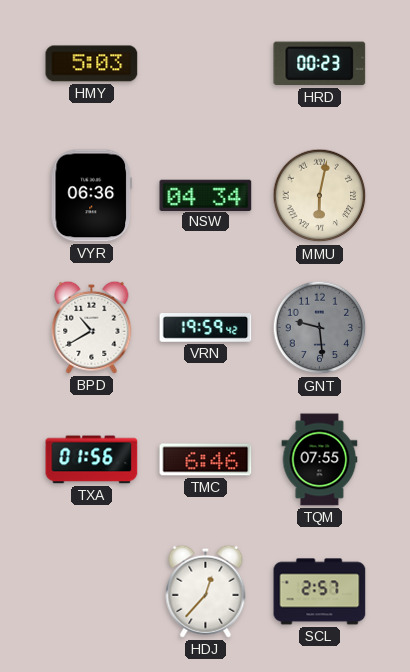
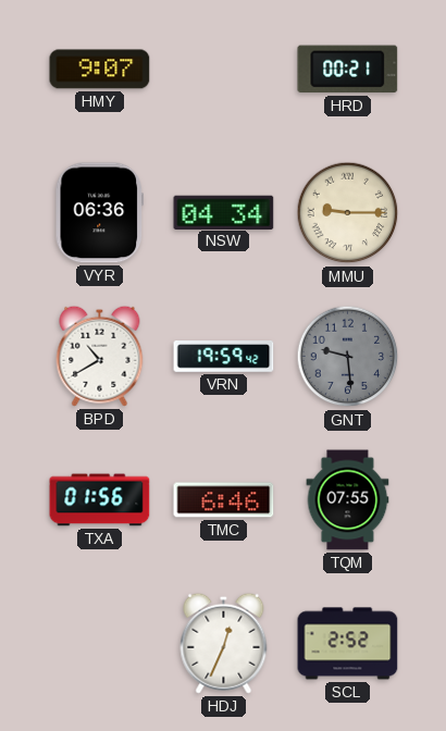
HMY: 5:03 -> 9:07
HRD: 00:23 -> 00:21
MMU: 6:02 -> 9:15
HDJ: 12:37 -> 12:34
SCL: 2:57 -> 2:52
